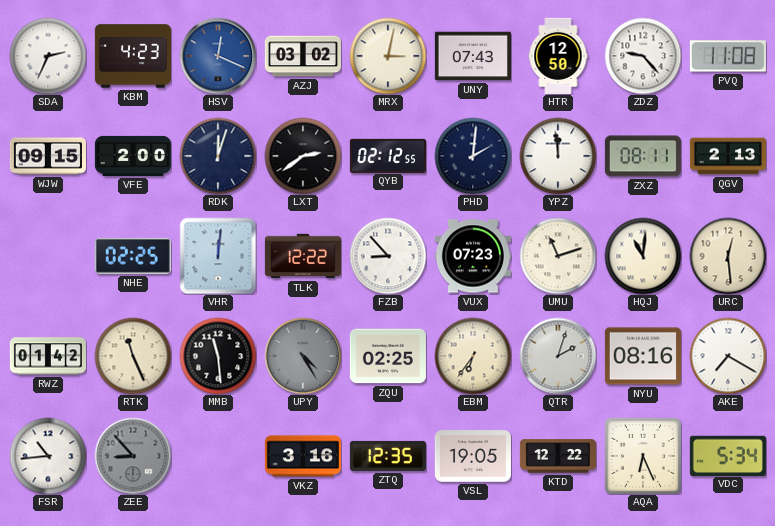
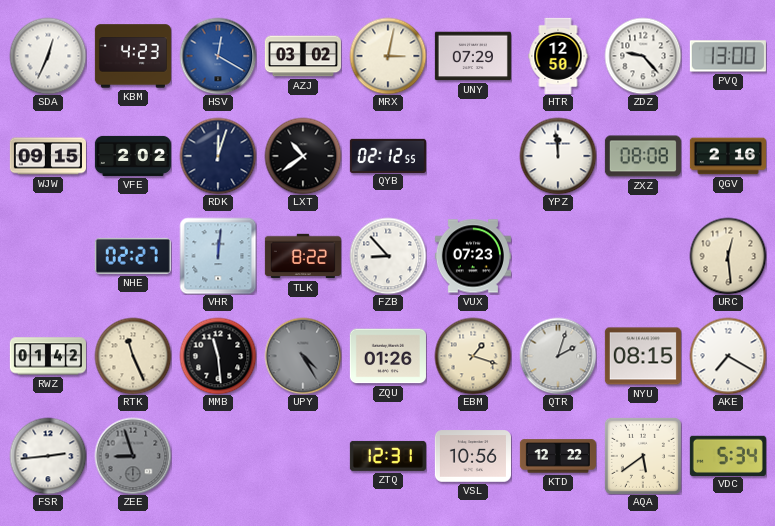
SDA: 2:34 -> 12:34
HSV: 12:19 -> 12:20
UNY: 07:43 -> 07:29
PVQ: 11:08 -> 13:00
VFE: 2:00 -> 2:02
LXT: 2:39 -> 10:39
PHD: 2:01 -> none
ZXZ: 08:11 -> 08:08
QGV: 2:13 -> 2:16
NHE: 02:25 -> 02:27
TLK: 12:22 -> 8:22
UMU: 11:12 -> none
HQJ: 11:01 -> none
ZQU: 02:25 -> 01:26
EBM: 6:36 -> 1:18
NYU: 08:16 -> 08:15
FSR: 10:44 -> 2:44
ZEE: 8:53 -> 8:57
VKZ: 3:16 -> none
ZTQ: 12:35 -> 12:31
VSL: 19:05 -> 10:56
AQA: 6:26 -> 5:39
